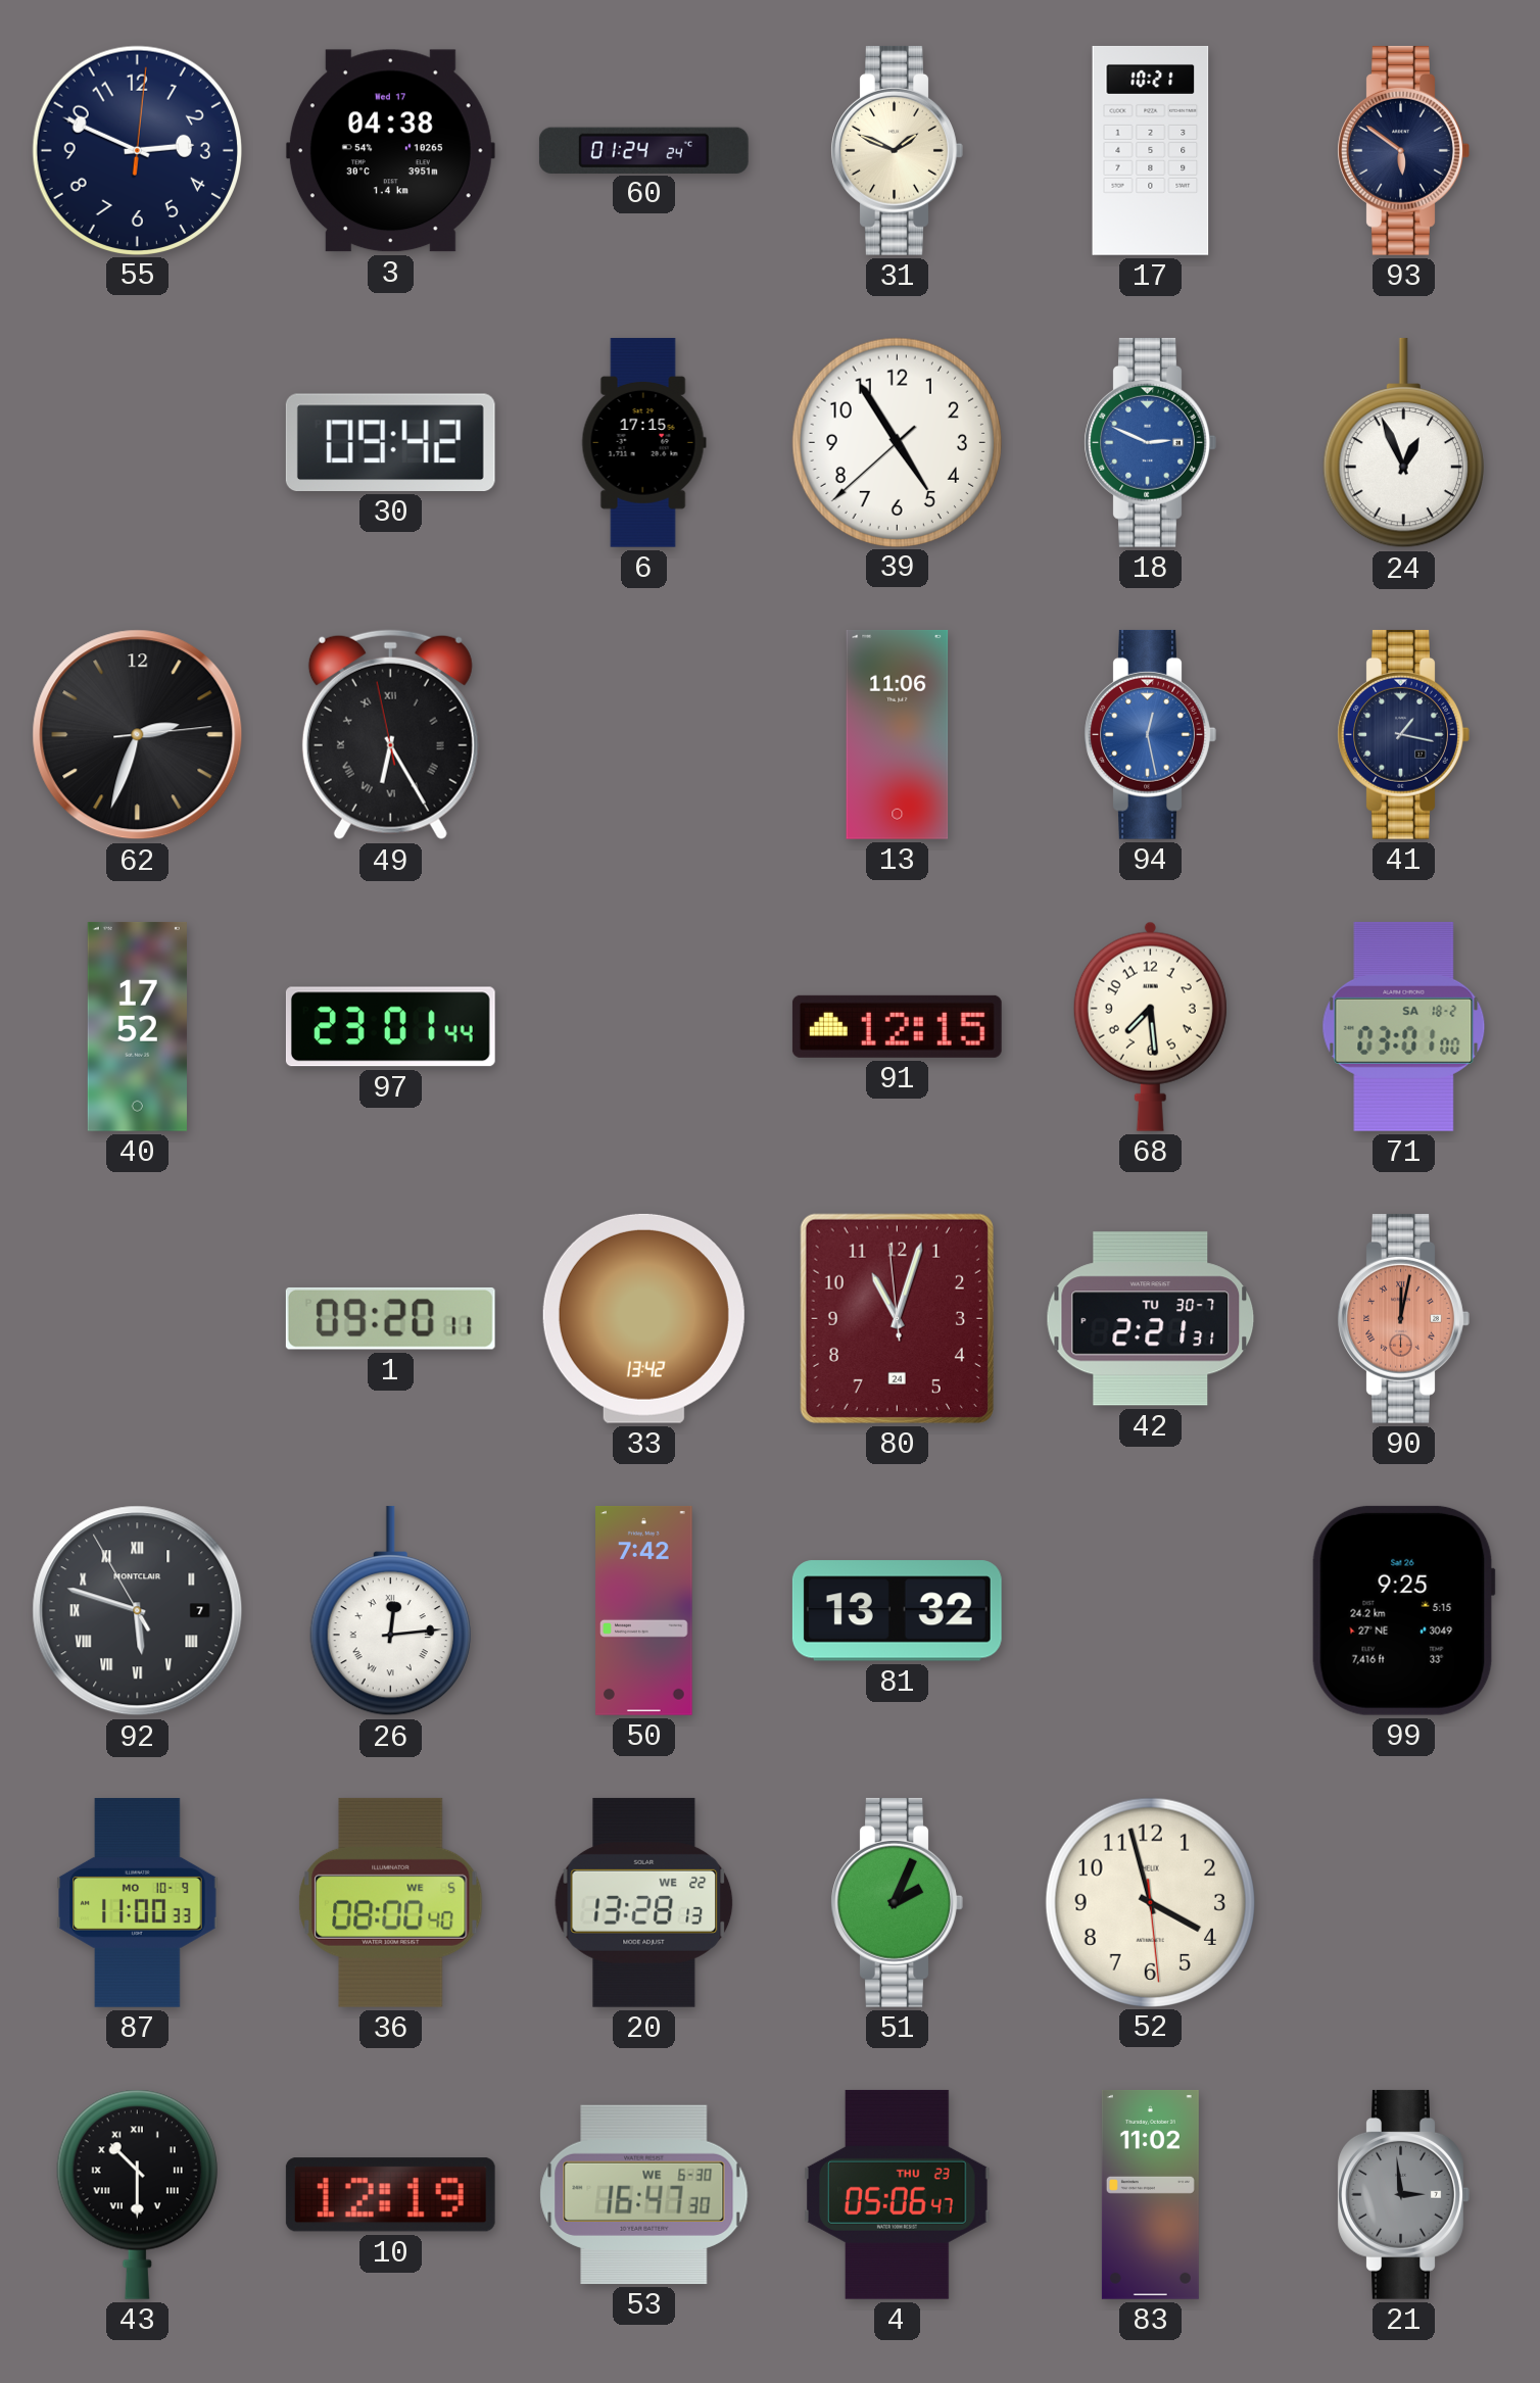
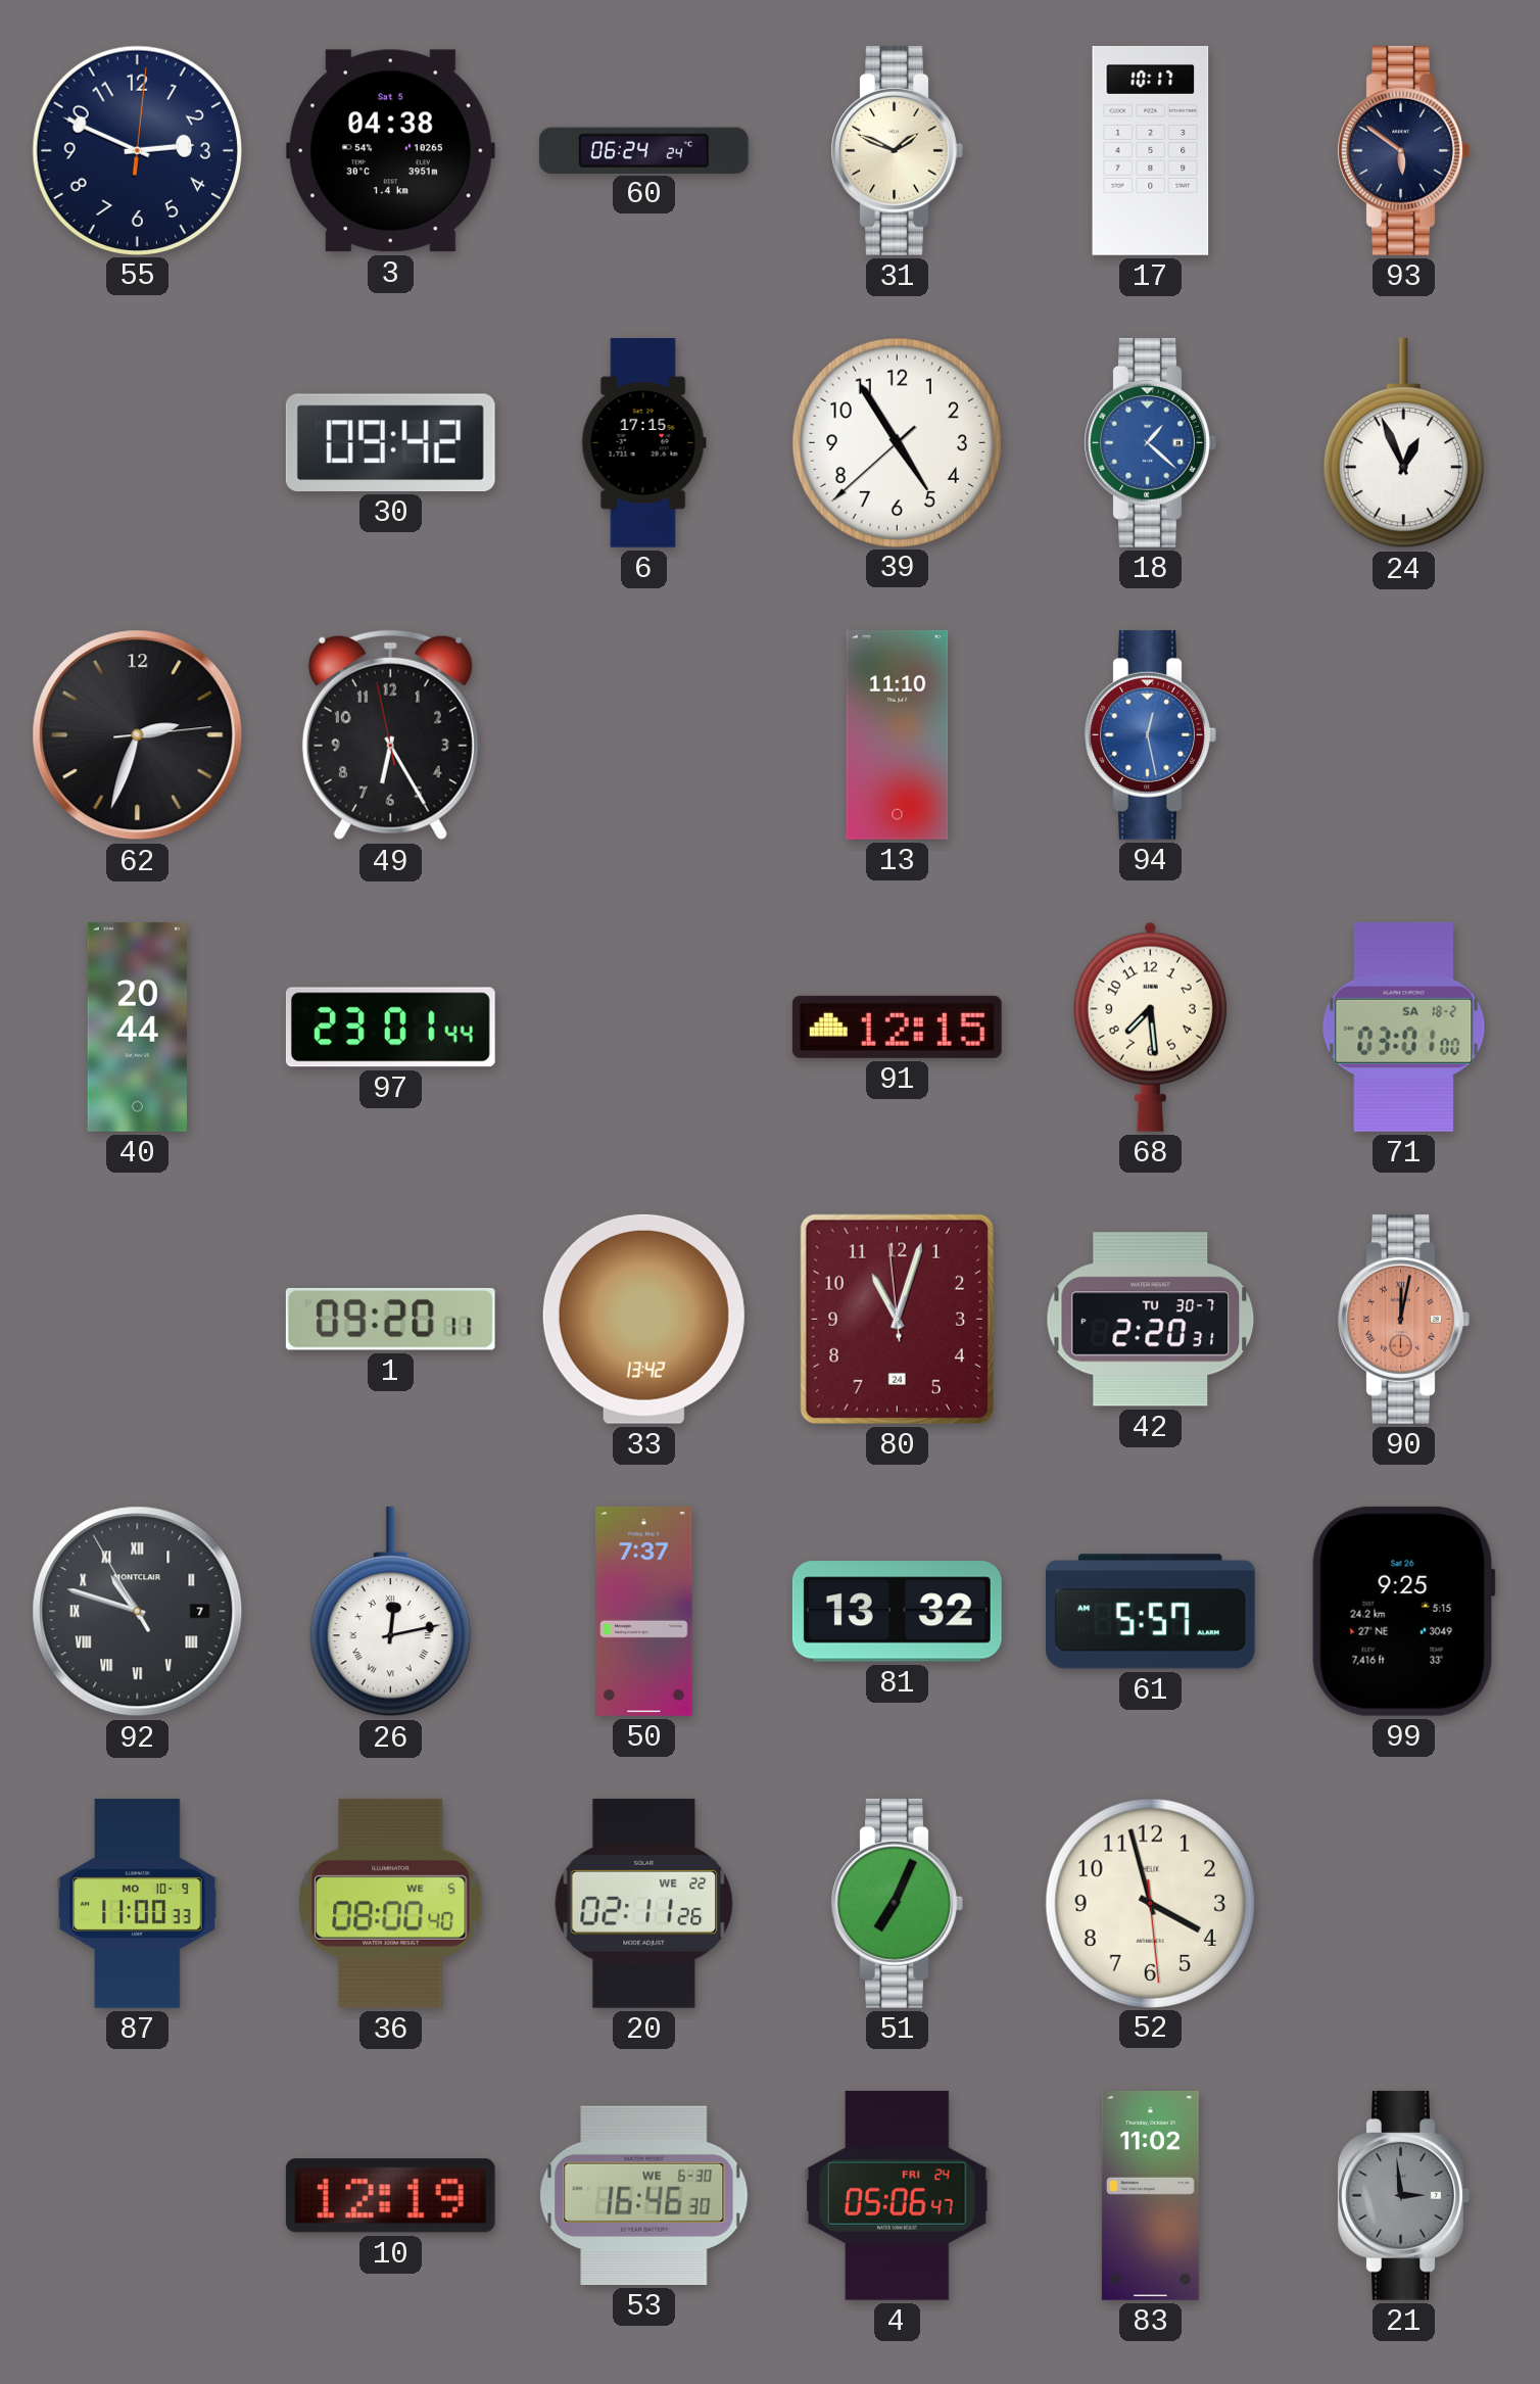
3 date: Wed 17 -> Sat 5
60: 01:24 -> 06:24
17: 10:21 -> 10:17
18: 2:49 -> 1:22
49 numerals: Roman -> Arabic
13: 11:06 -> 11:10
41: 1:17 -> none
40: 17:52 -> 20:44
42: 2:21 -> 2:20
92: 5:47 -> 10:47
26: 12:14 -> 12:13
50: 7:42 -> 7:37
61: none -> 5:57
20: 13:28 -> 02:11
51: 2:04 -> 7:04
43: 10:30 -> none
53: 16:47 -> 16:46
4 date: THU 23 -> FRI 24
